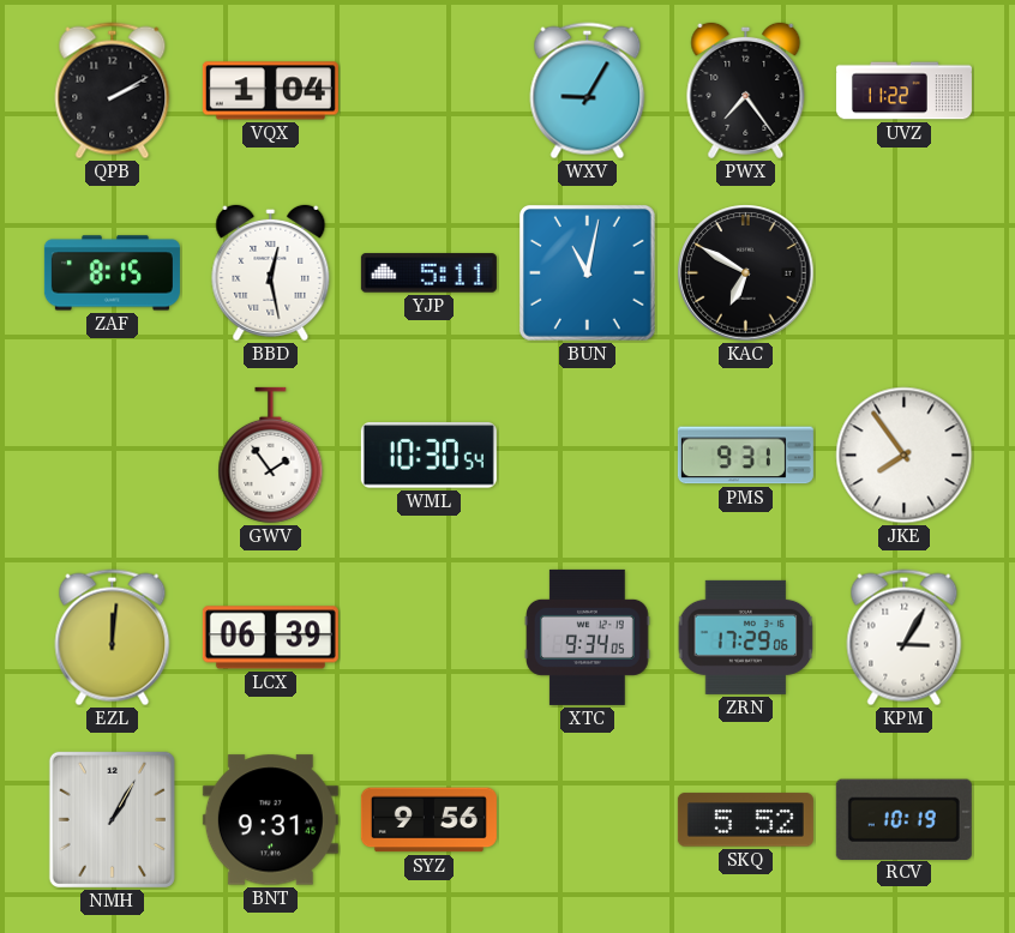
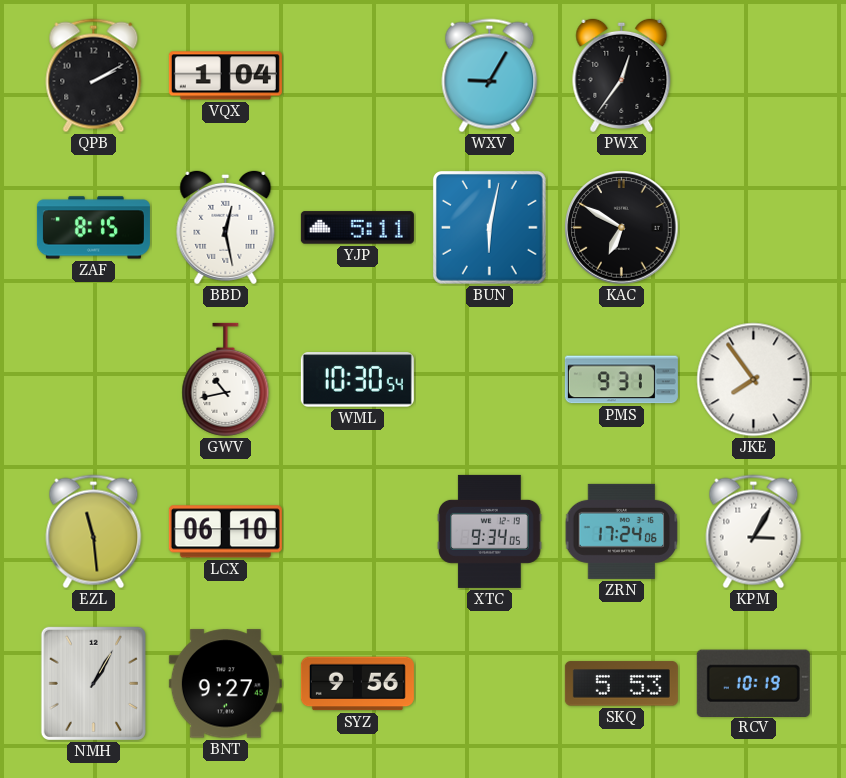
PWX: 7:24 -> 12:36
UVZ: 11:22 -> none
BUN: 11:02 -> 6:02
GWV: 1:54 -> 10:43
EZL: 12:01 -> 11:29
LCX: 06:39 -> 06:10
ZRN: 17:29 -> 17:24
BNT: 9:31 -> 9:27
SKQ: 5:52 -> 5:53
